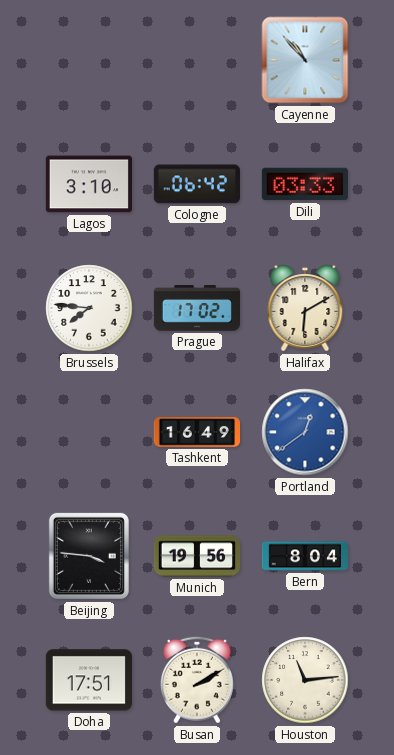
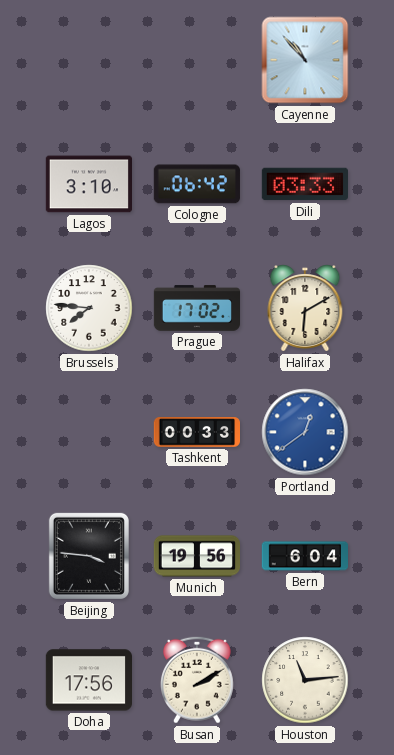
Tashkent: 16:49 -> 00:33
Bern: 8:04 -> 6:04
Doha: 17:51 -> 17:56
